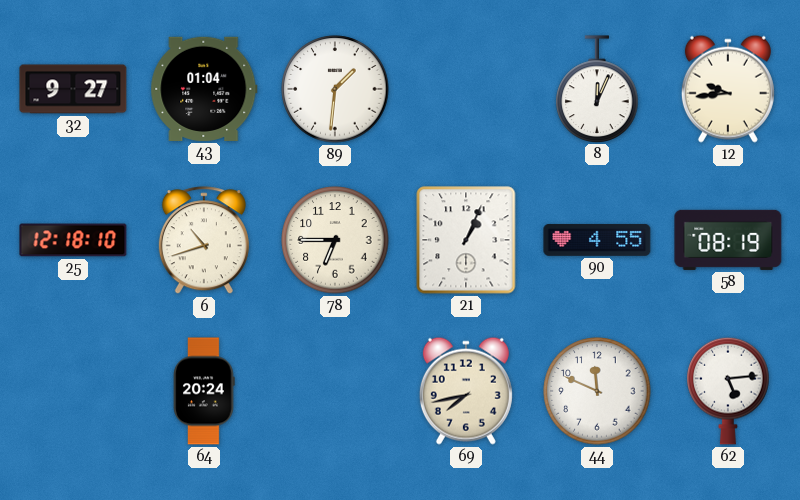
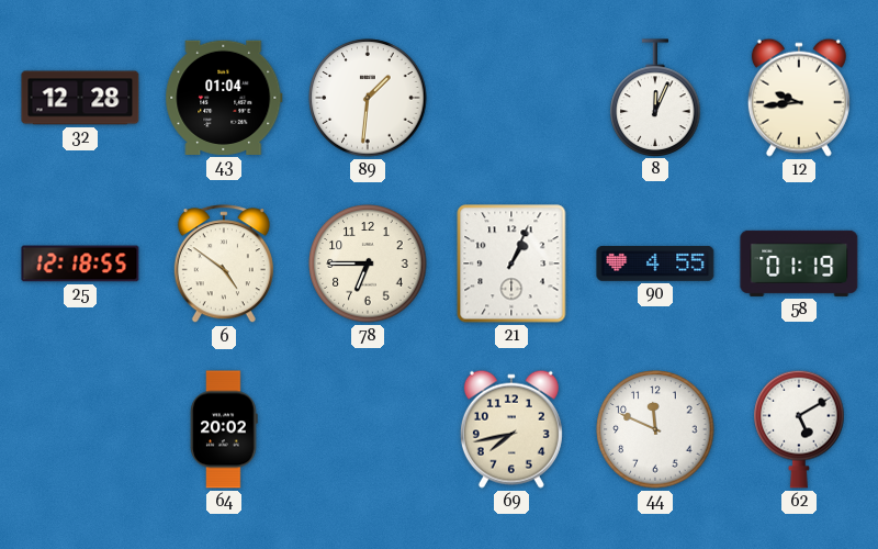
32: 9:27 -> 12:28
25: 12:18:10 -> 12:18:55
6: 10:42 -> 4:51
58: 08:19 -> 01:19
64: 20:24 -> 20:02
62: 5:14 -> 5:10
